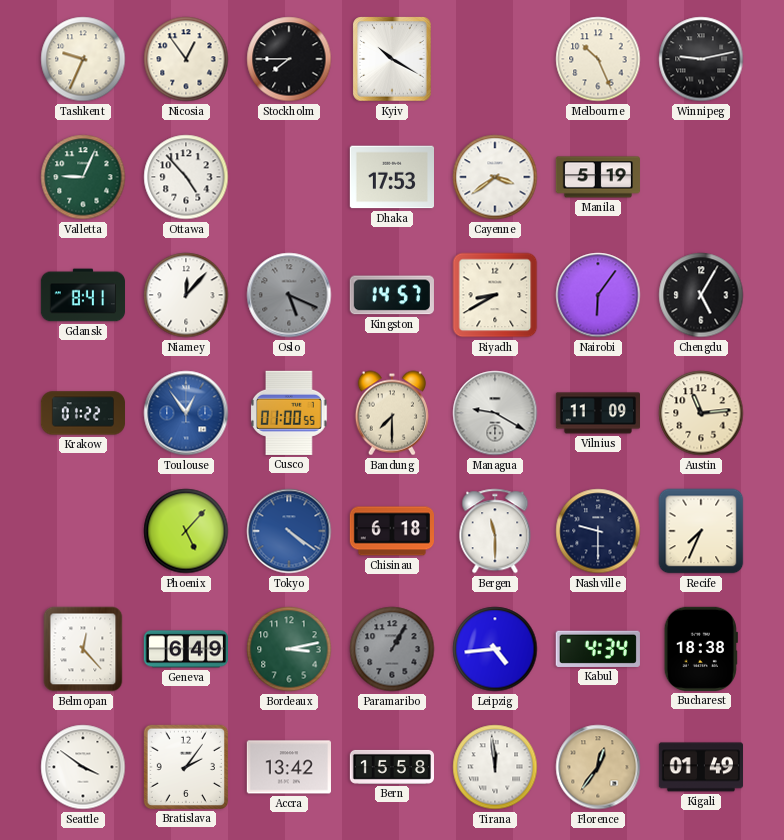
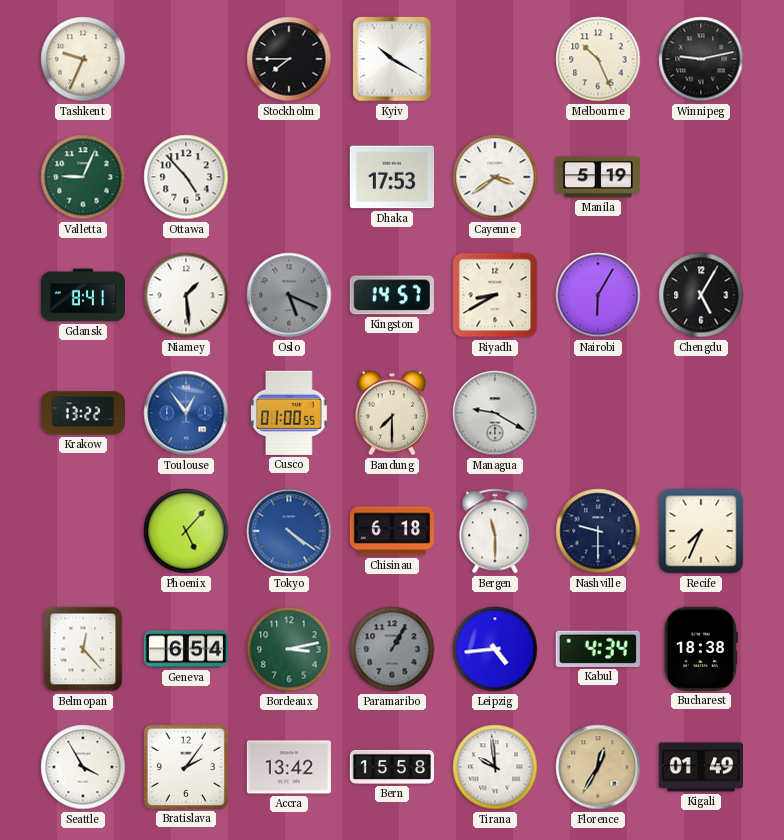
Nicosia: 12:54 -> none
Niamey: 12:07 -> 1:29
Nairobi: 6:06 -> 6:05
Krakow: 01:22 -> 13:22
Vilnius: 11:09 -> none
Austin: 11:14 -> none
Geneva: 6:49 -> 6:54
Seattle: 3:51 -> 3:55
Tirana: 11:59 -> 9:59
Florence: 12:36 -> 12:35
